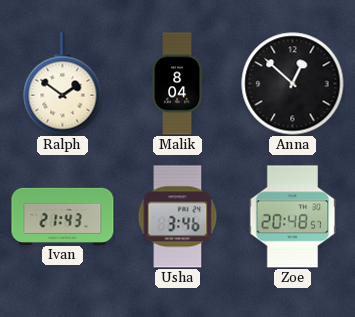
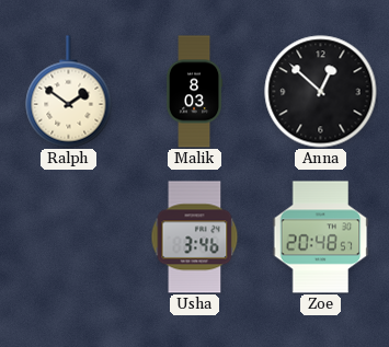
Malik: 8:04 -> 8:03
Ivan: 21:43 -> none
